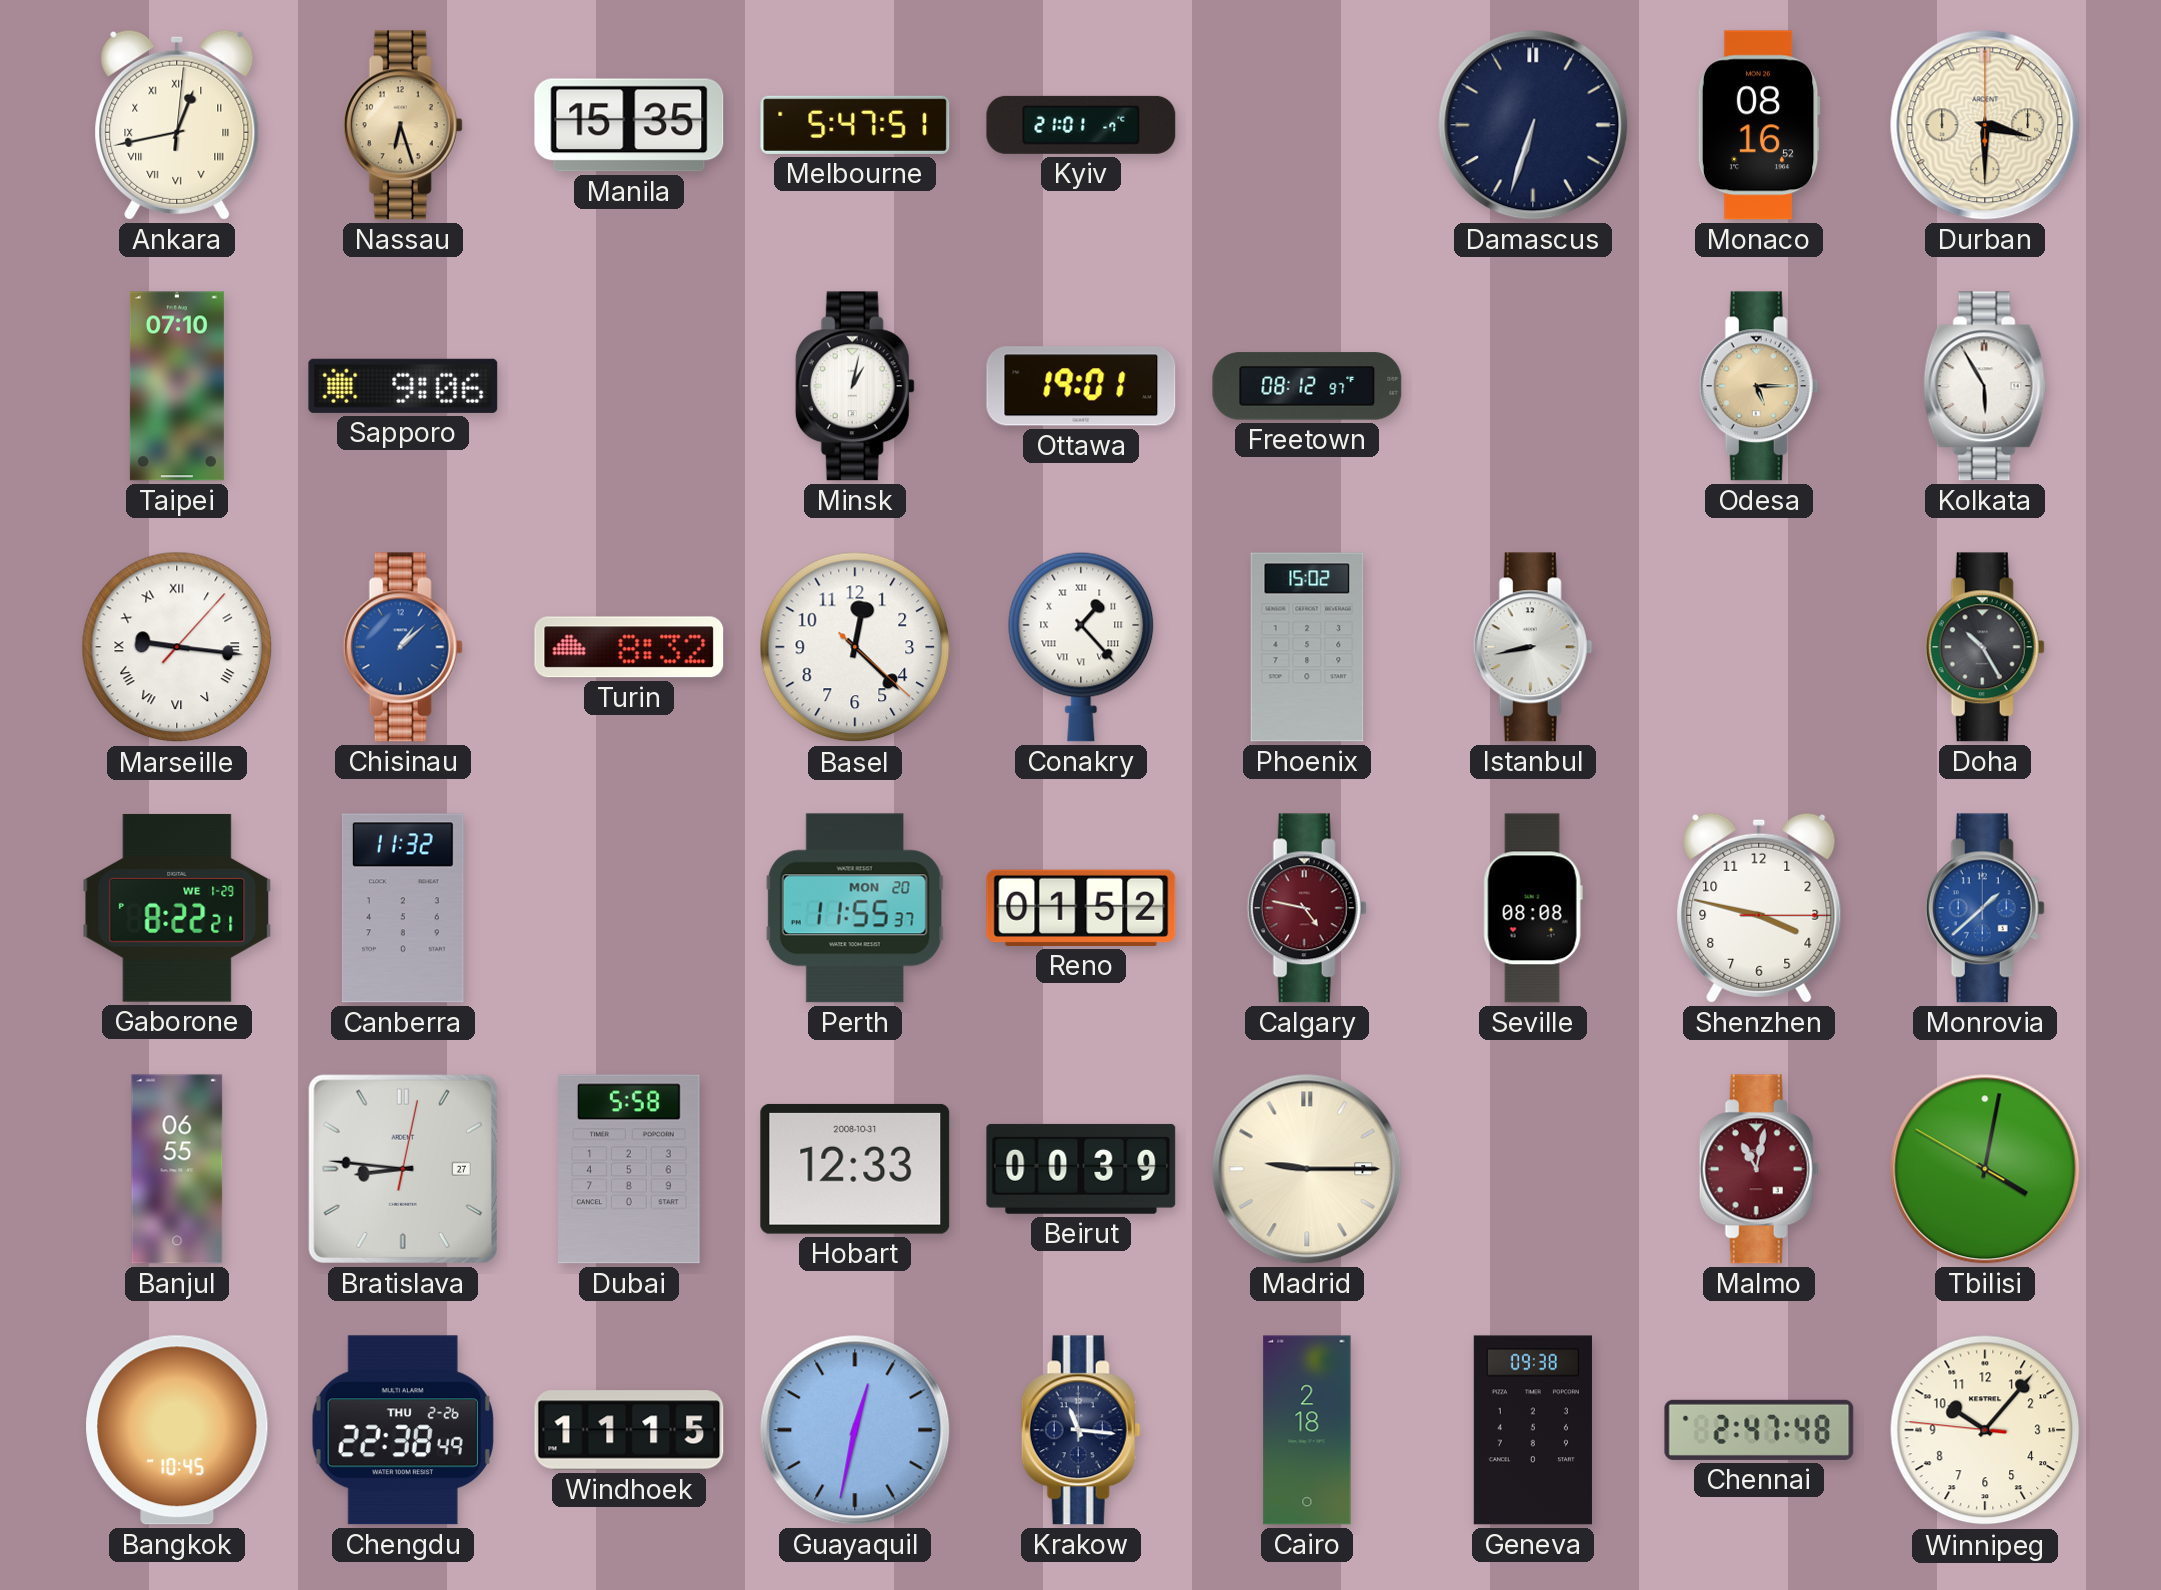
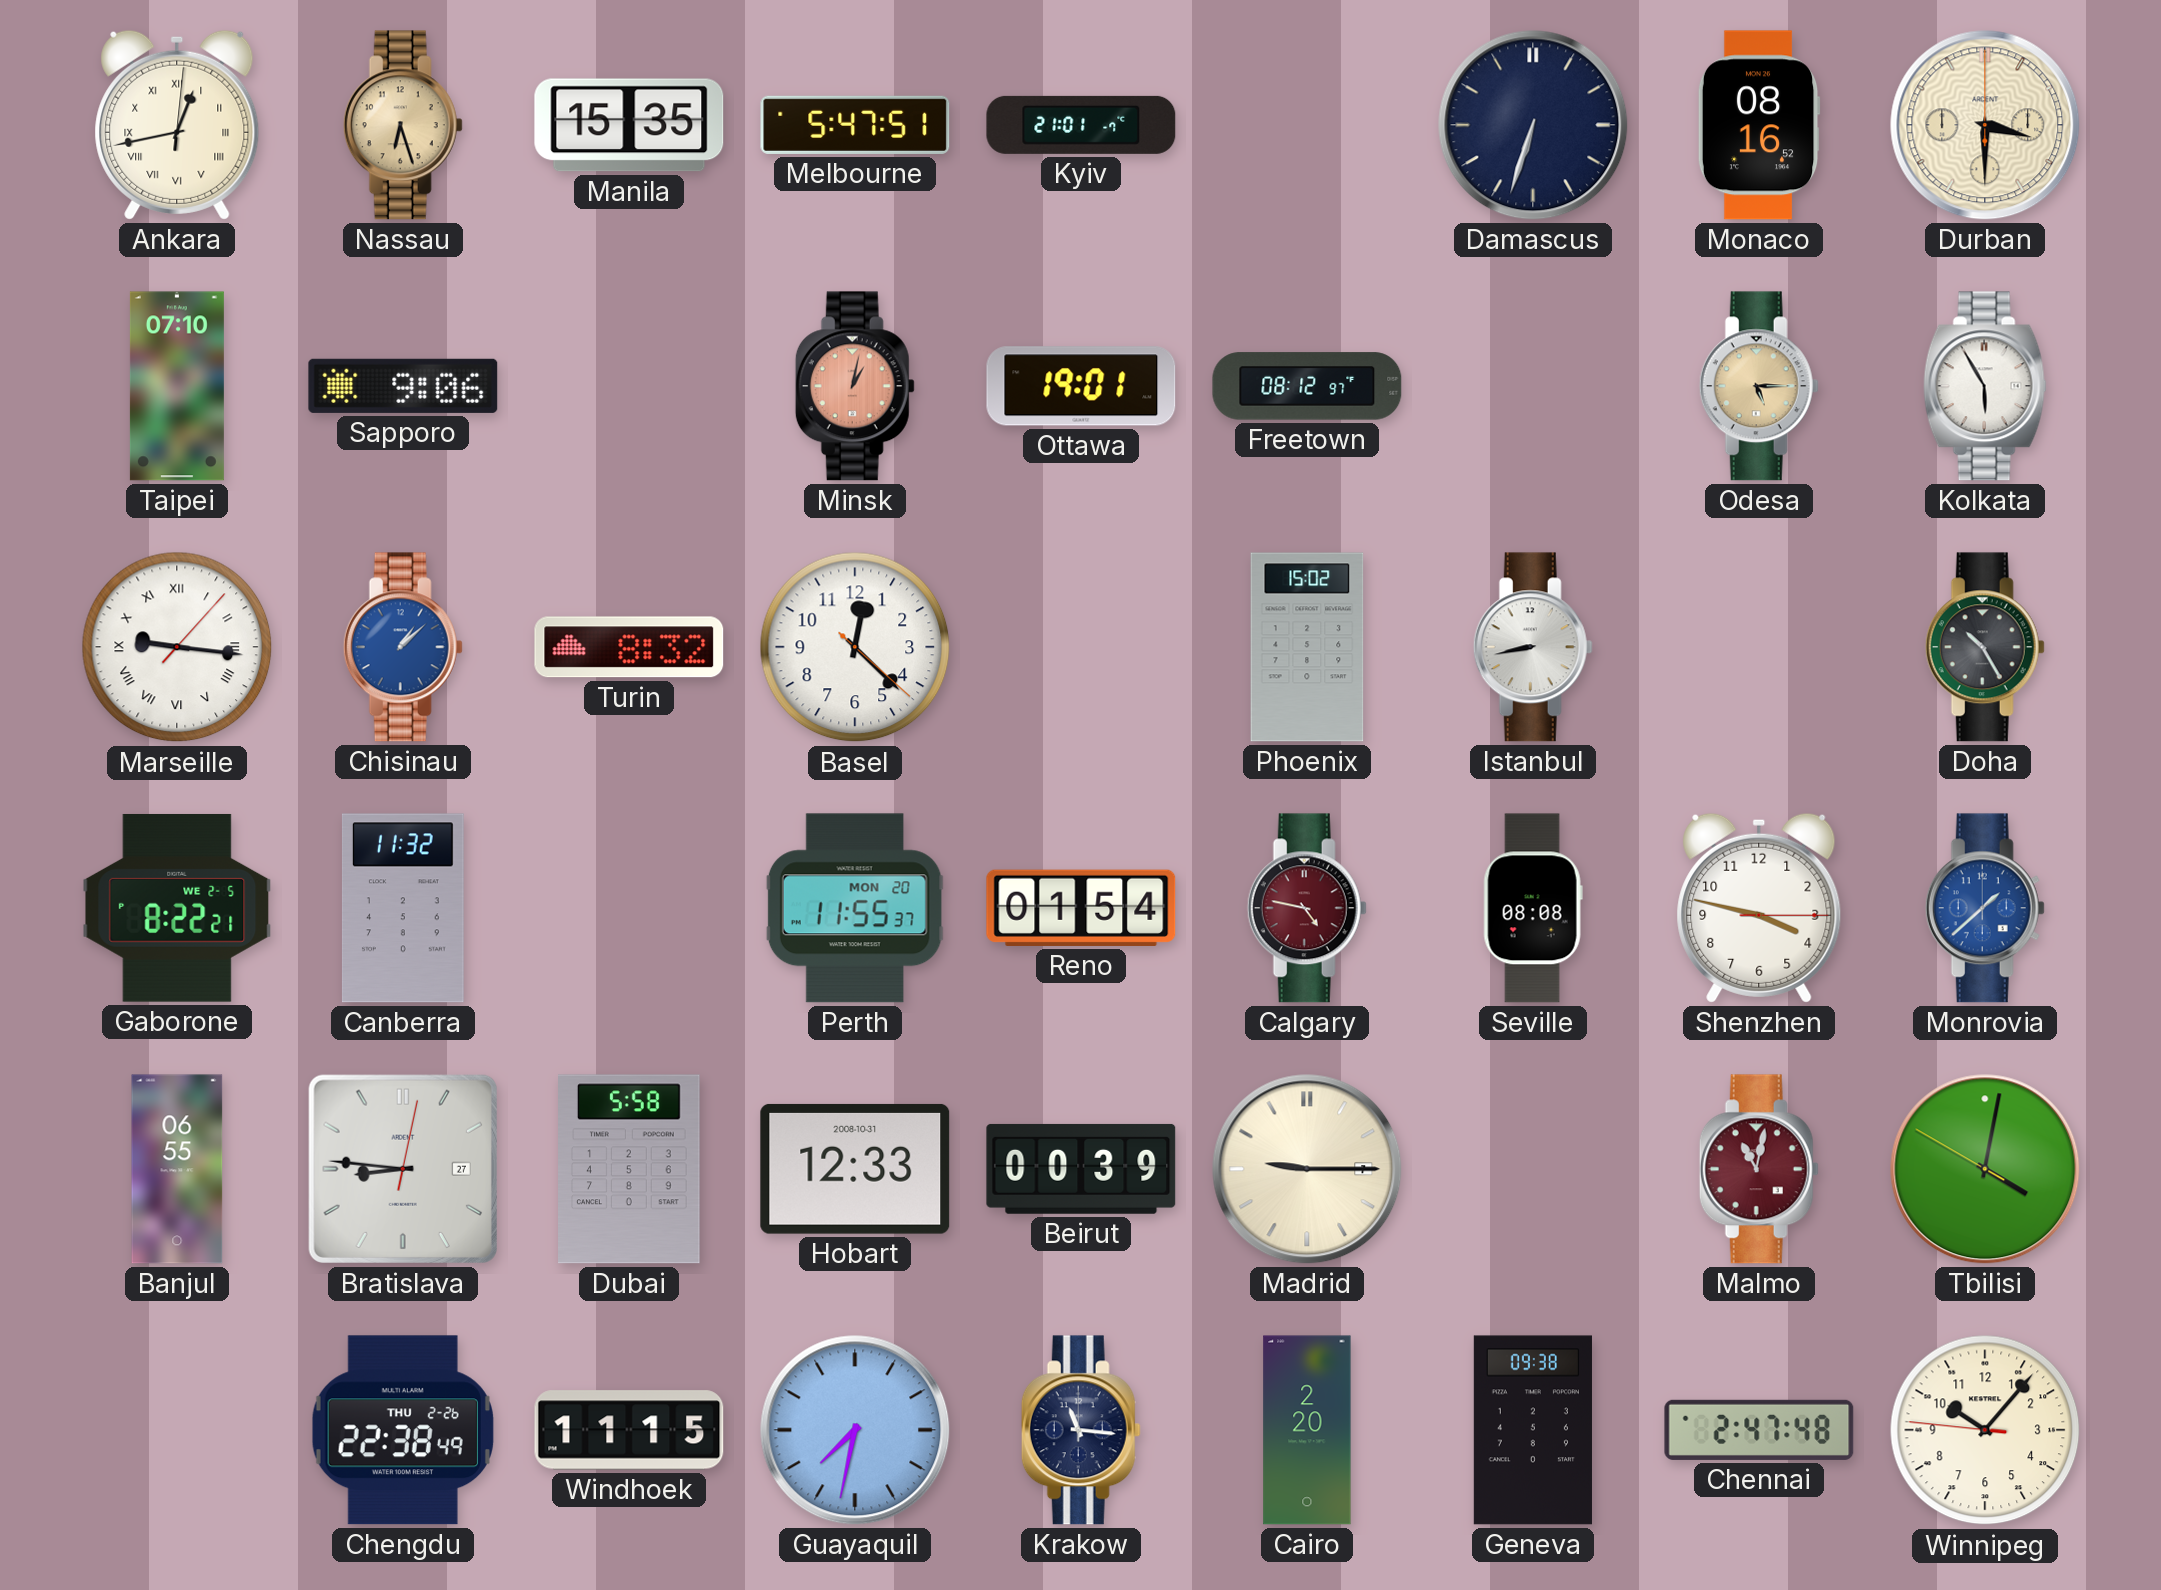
Minsk dial: white -> salmon
Conakry: 1:23 -> none
Gaborone date: WE 1-29 -> WE 2-5
Reno: 01:52 -> 01:54
Bangkok: 10:45 -> none
Guayaquil: 12:32 -> 7:32
Cairo: 2:18 -> 2:20
